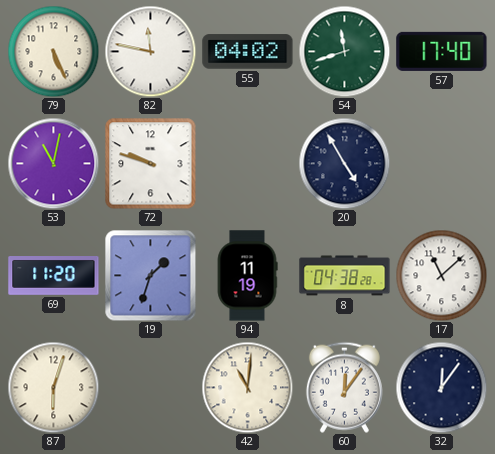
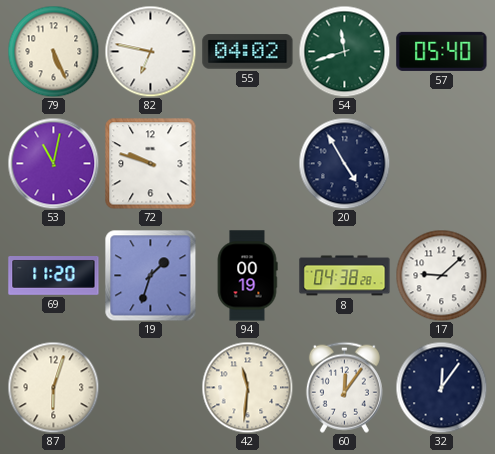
82: 11:47 -> 6:47
57: 17:40 -> 05:40
94: 11:19 -> 00:19
17: 11:08 -> 9:08
42: 11:01 -> 11:31
